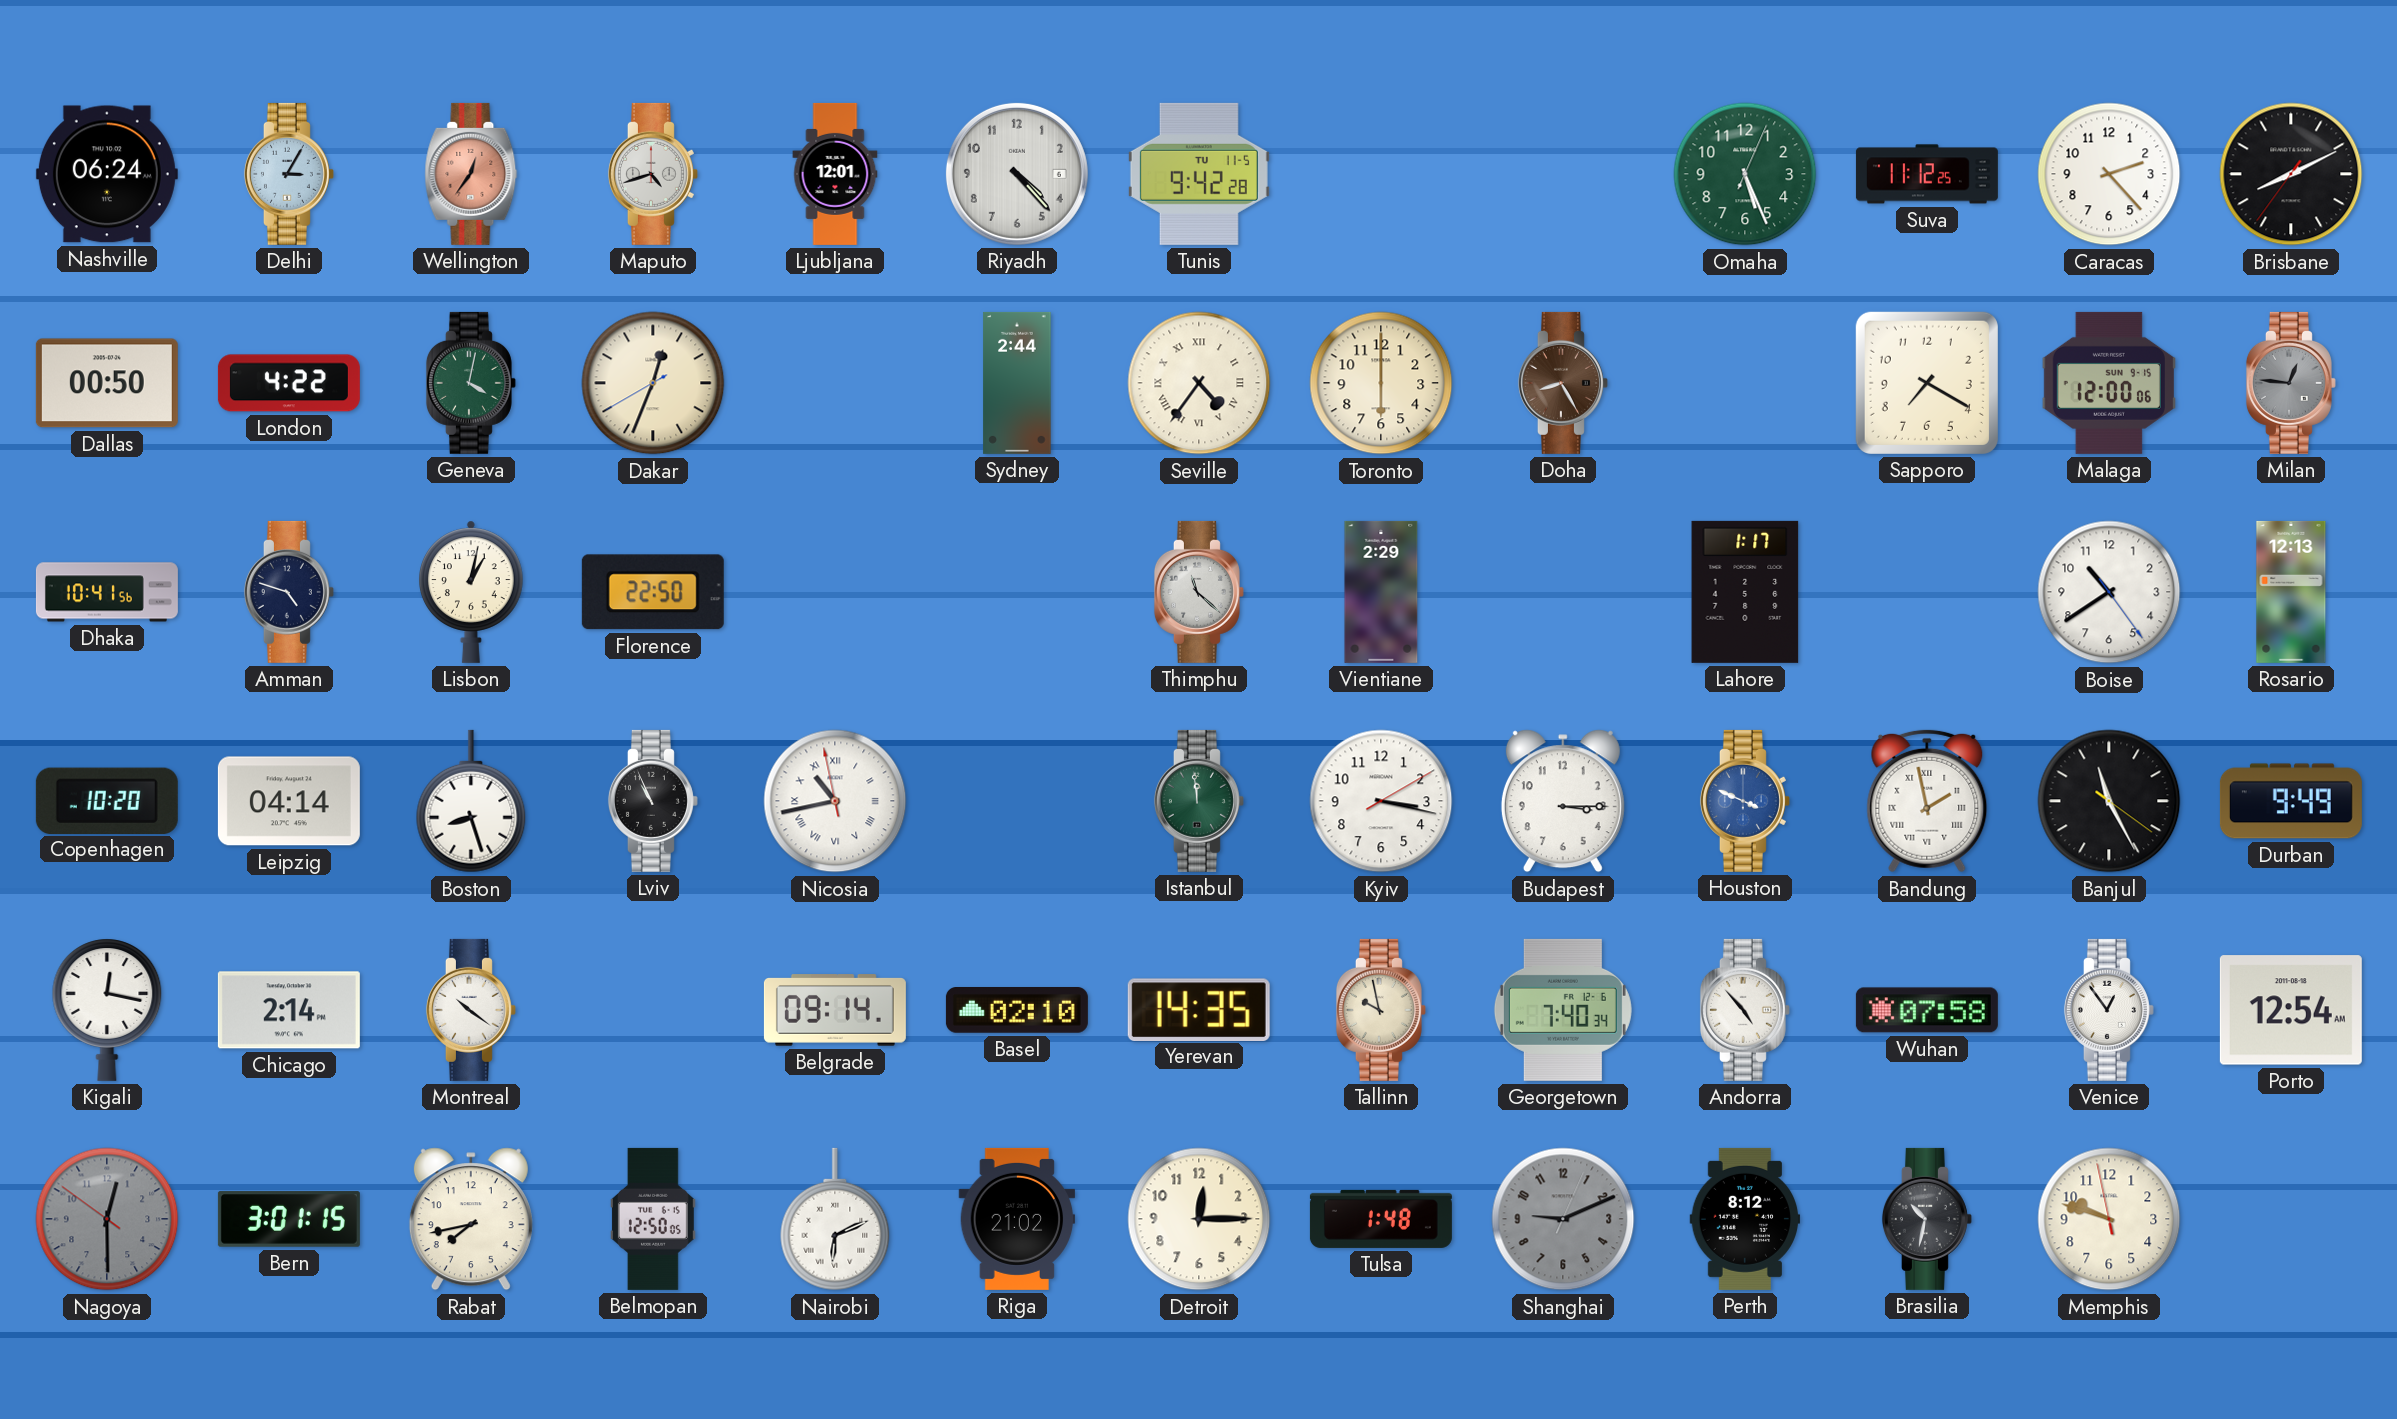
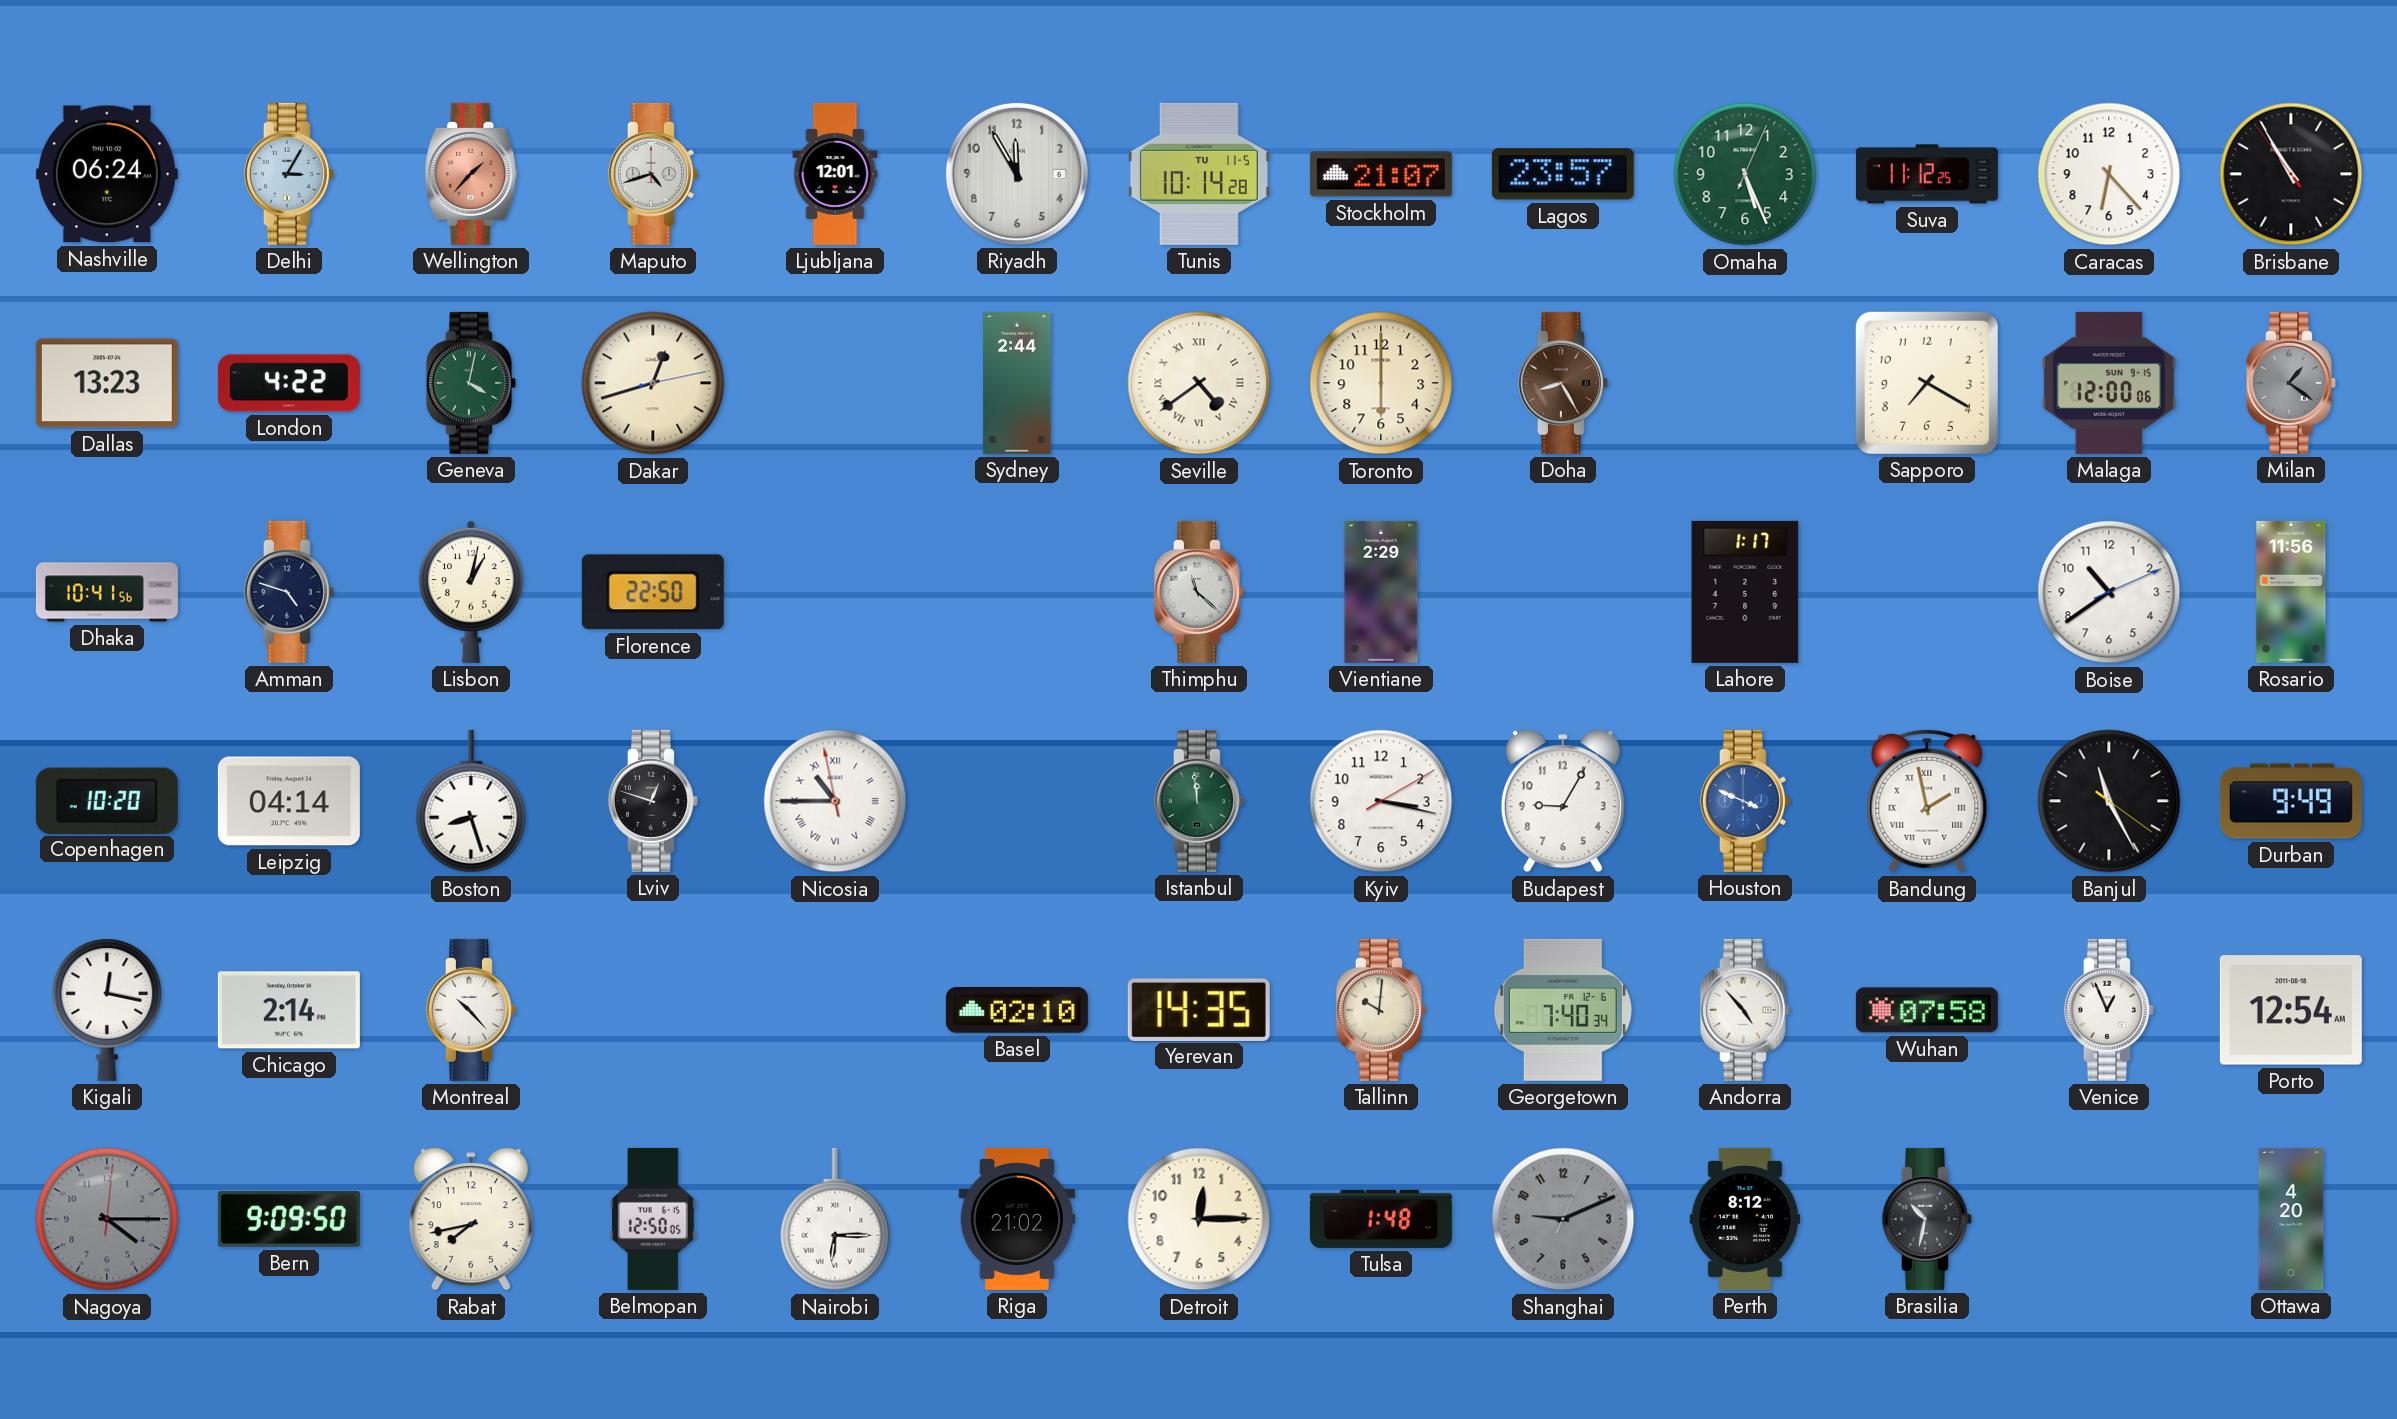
Wellington: 12:36 -> 1:37
Riyadh: 4:23 -> 11:55
Tunis: 9:42 -> 10:14
Stockholm: none -> 21:07
Lagos: none -> 23:57
Caracas: 2:23 -> 6:23
Brisbane: 8:10 -> 10:54
Dallas: 00:50 -> 13:23
Dakar: 12:33 -> 12:42
Seville: 4:36 -> 4:39
Milan: 12:46 -> 1:21
Boise: 10:39:24 -> 10:39:11
Rosario: 12:13 -> 11:56
Lviv: 10:56 -> 12:48
Nicosia: 10:42 -> 10:44
Budapest: 3:15 -> 9:05
Montreal: 10:21 -> 10:23
Belgrade: 09:14 -> none
Tallinn: 9:58 -> 10:01
Venice: 12:54 -> 12:56
Nagoya: 12:29 -> 4:15
Bern: 3:01 -> 9:09
Nairobi: 6:11 -> 6:15
Memphis: 9:47 -> none
Ottawa: none -> 4:20
